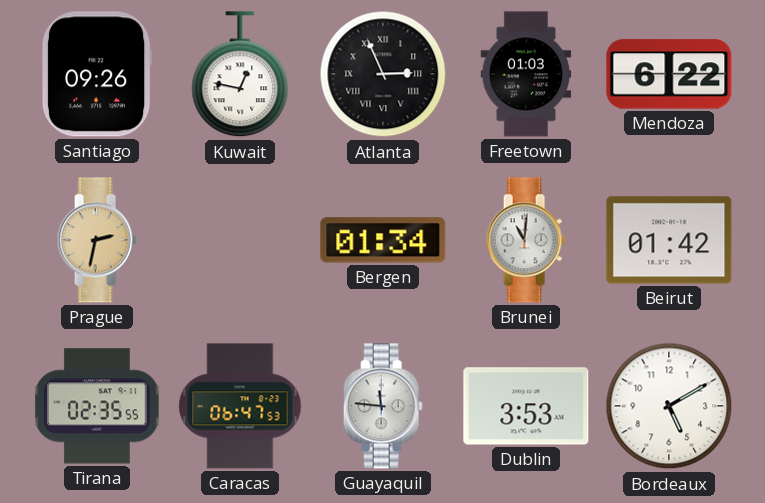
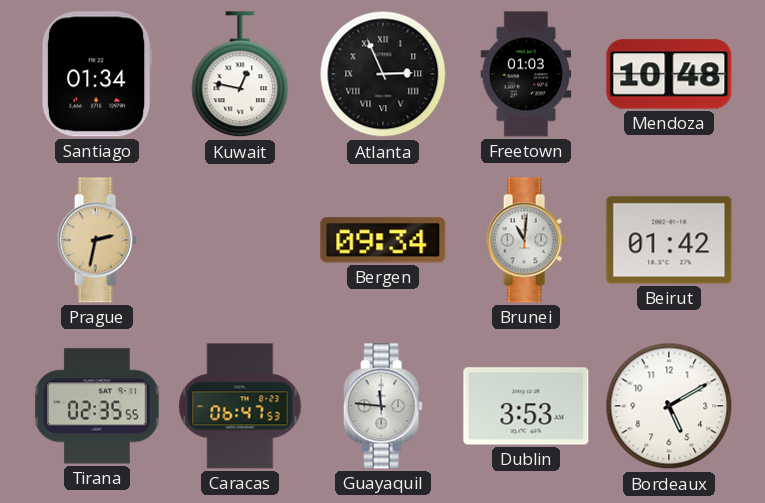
Santiago: 09:26 -> 01:34
Mendoza: 6:22 -> 10:48
Bergen: 01:34 -> 09:34
